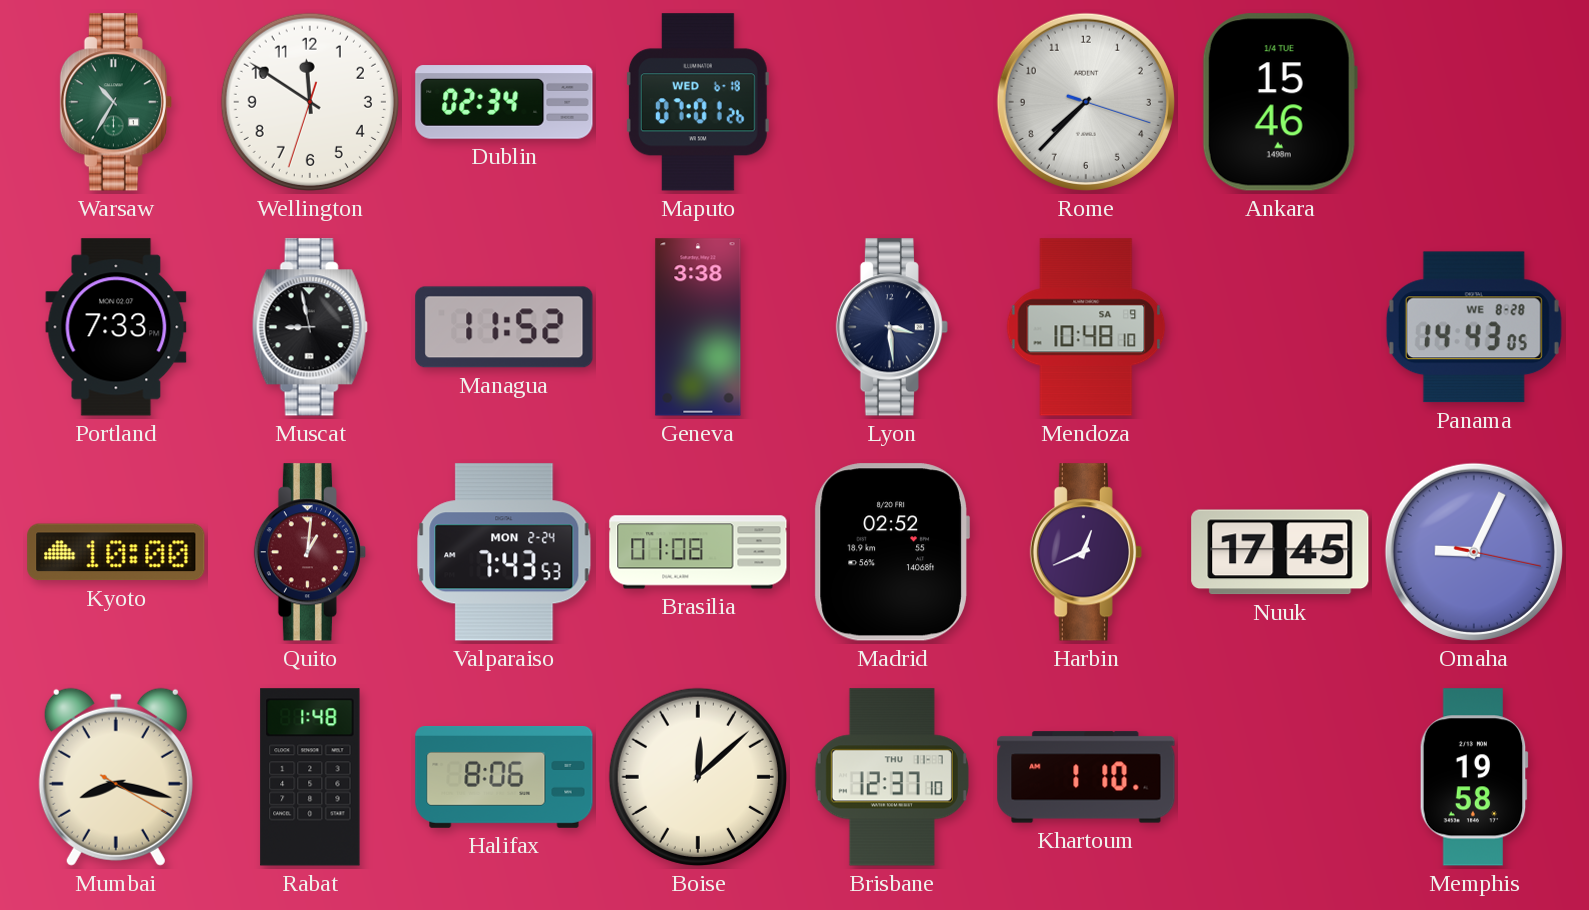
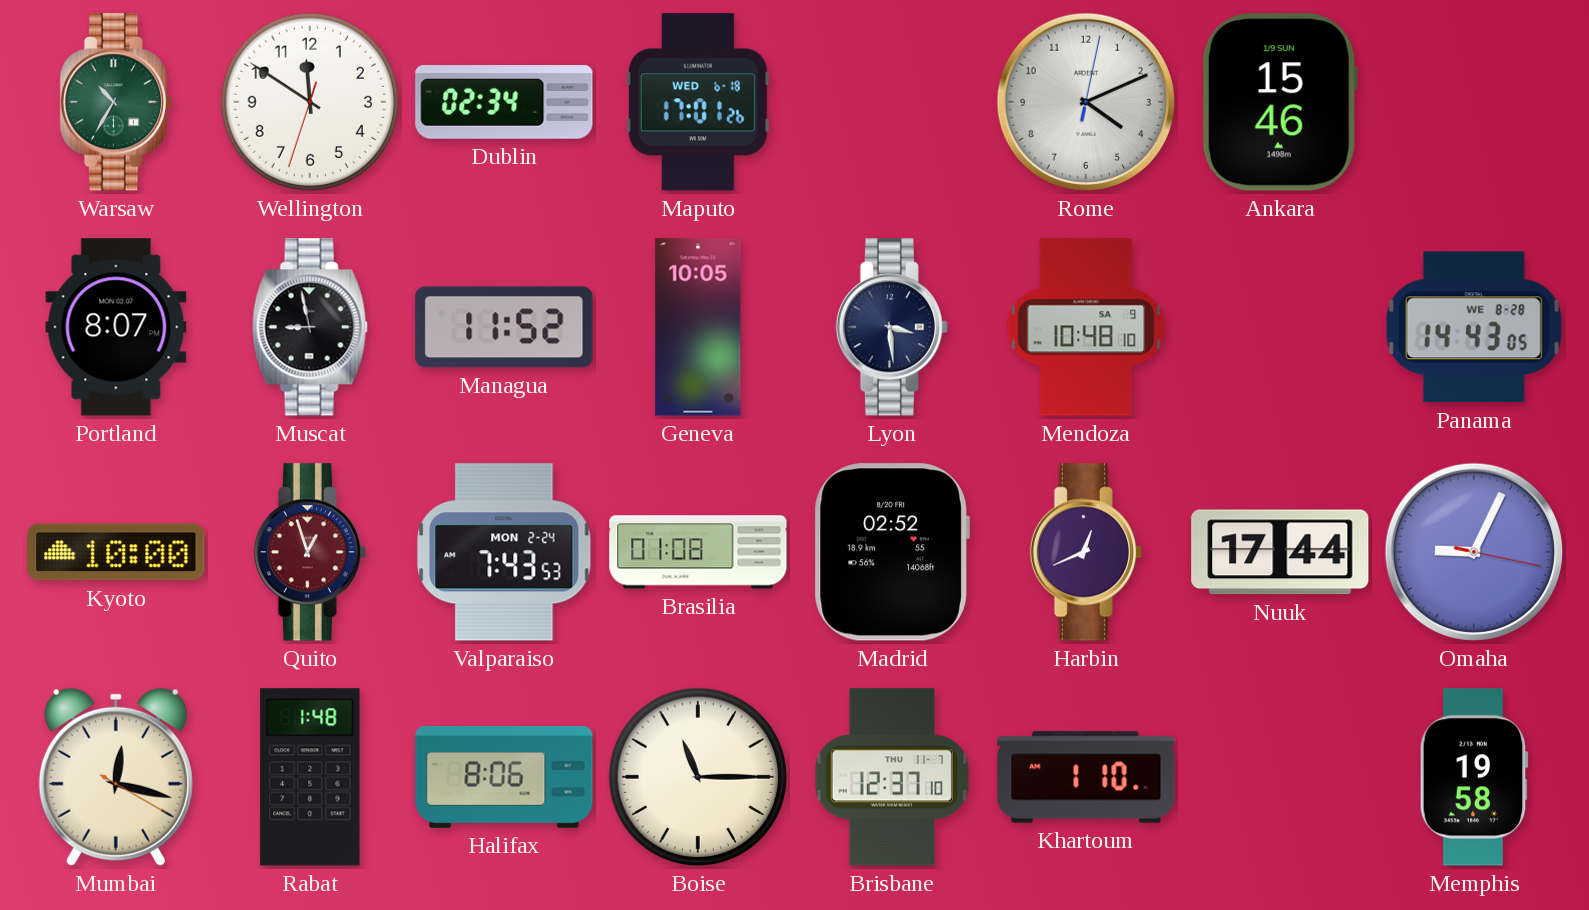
Maputo: 07:01 -> 17:01
Rome: 7:37 -> 4:11
Ankara date: 1/4 TUE -> 1/9 SUN
Portland: 7:33 -> 8:07
Geneva: 3:38 -> 10:05
Quito: 1:01 -> 12:57
Nuuk: 17:45 -> 17:44
Mumbai: 8:17 -> 12:17
Boise: 12:08 -> 11:15
